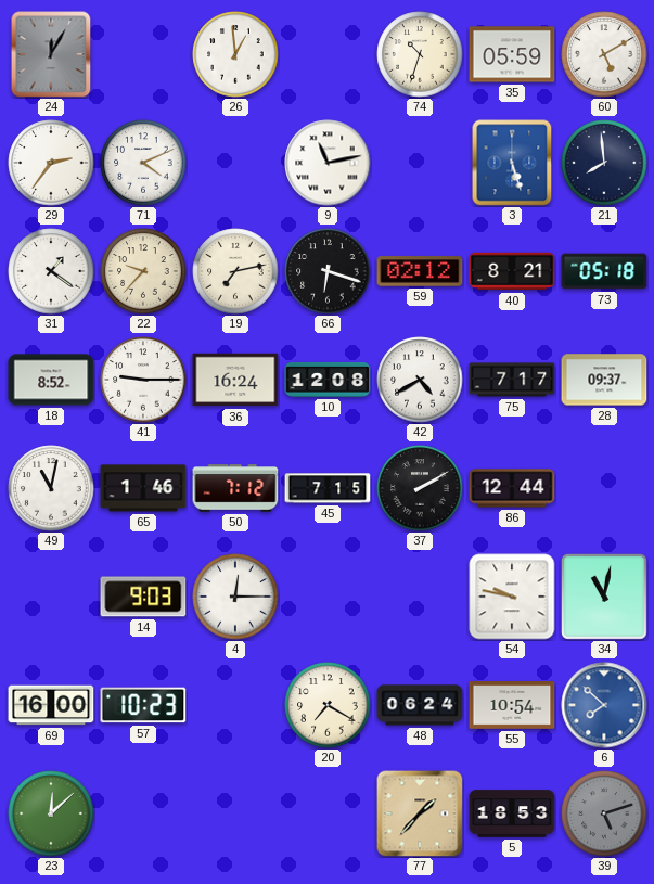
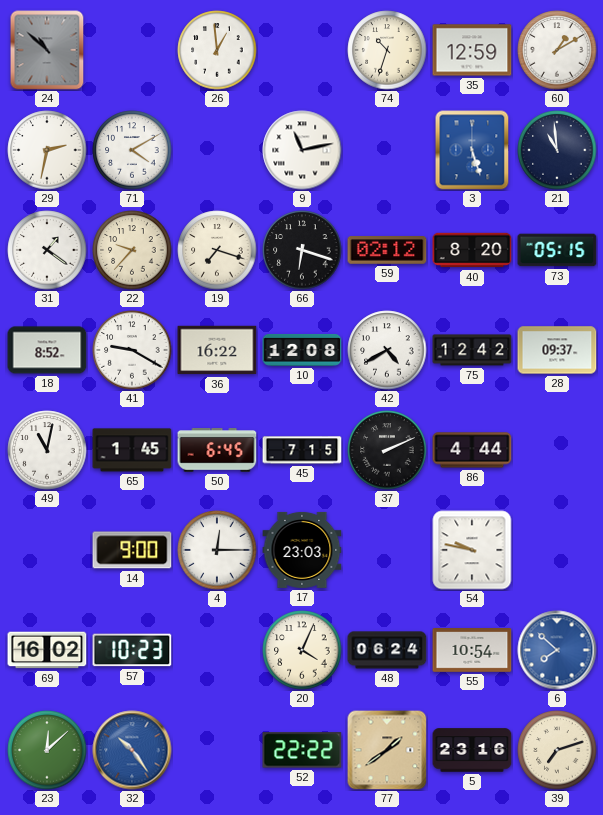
24: 12:05 -> 10:52
35: 05:59 -> 12:59
60: 5:10 -> 1:10
29: 2:36 -> 2:32
71: 4:11 -> 4:10
21: 7:59 -> 10:59
19: 7:13 -> 7:18
40: 8:21 -> 8:20
73: 05:18 -> 05:15
41: 9:15 -> 9:20
36: 16:24 -> 16:22
75: 7:17 -> 12:42
65: 1:46 -> 1:45
50: 7:12 -> 6:45
37: 2:10 -> 2:11
86: 12:44 -> 4:44
14: 9:03 -> 9:00
17: none -> 23:03
34: 11:02 -> none
69: 16:00 -> 16:02
20: 7:20 -> 4:04
32: none -> 10:24
52: none -> 22:22
77: 1:37 -> 1:39
5: 18:53 -> 23:16
39: 5:12 -> 7:12
39 dial: grey -> cream
